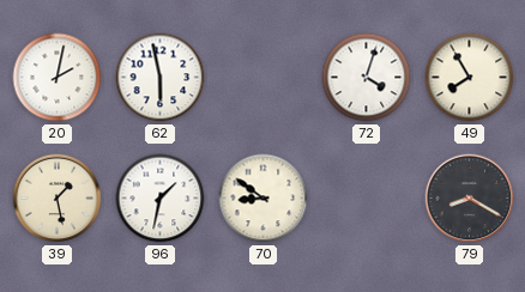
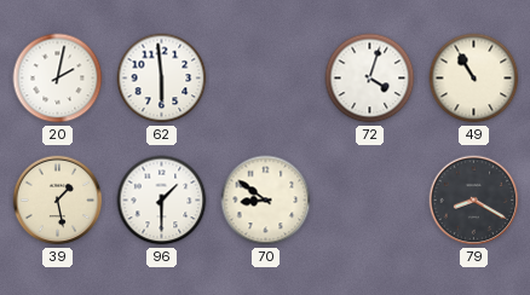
62: 5:58 -> 5:59
49: 7:55 -> 10:55
96: 1:32 -> 1:30
